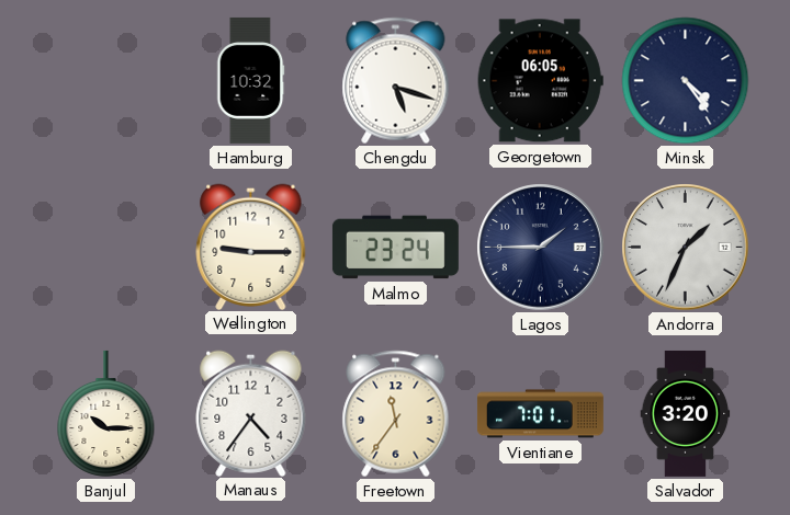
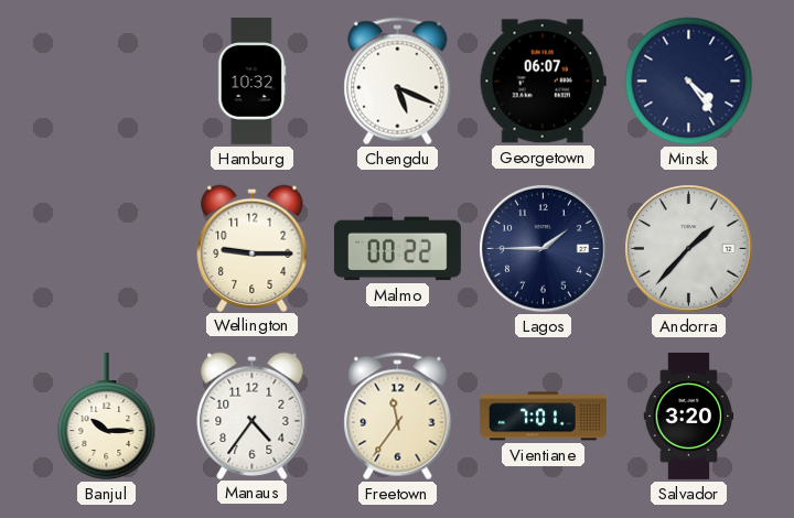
Chengdu: 5:18 -> 5:19
Georgetown: 06:05 -> 06:07
Malmo: 23:24 -> 00:22
Andorra: 1:34 -> 1:37
